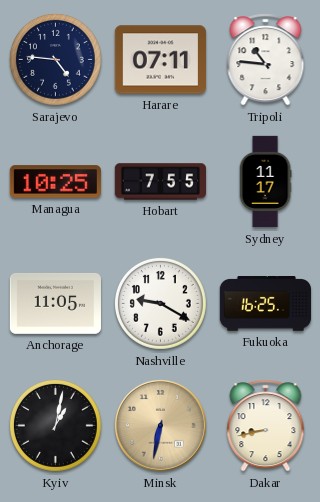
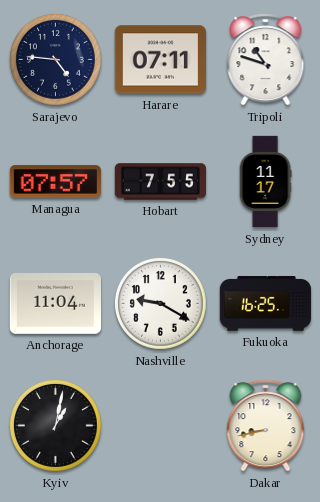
Tripoli: 10:46 -> 10:48
Managua: 10:25 -> 07:57
Anchorage: 11:05 -> 11:04
Minsk: 6:32 -> none
